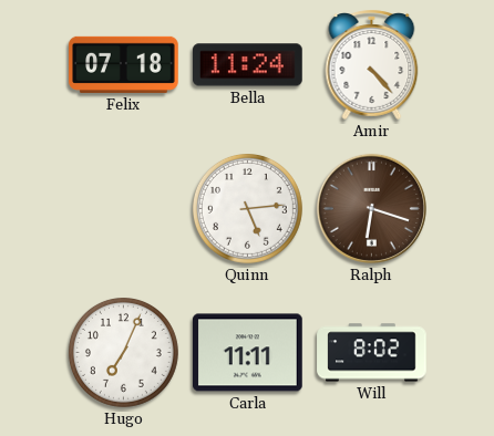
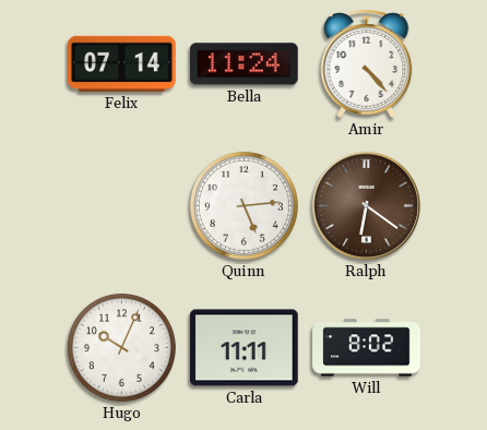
Felix: 07:18 -> 07:14
Ralph: 6:18 -> 6:21
Hugo: 7:04 -> 10:04
